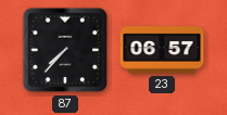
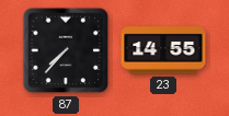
23: 06:57 -> 14:55
